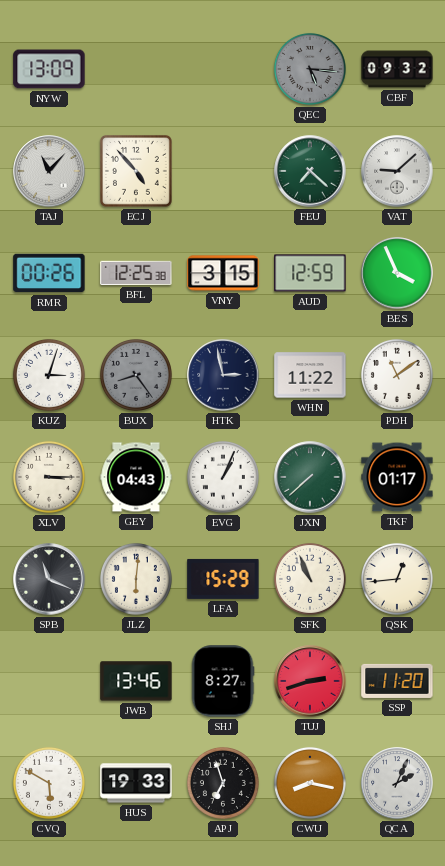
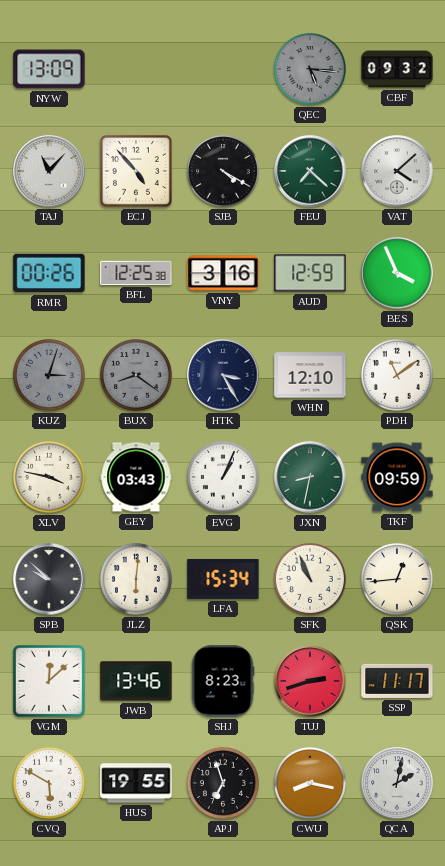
SJB: none -> 4:20
VAT: 9:08 -> 4:08
VNY: 3:15 -> 3:16
KUZ dial: white -> grey
BUX: 8:24 -> 8:21
HTK: 2:58 -> 3:25
WHN: 11:22 -> 12:10
XLV: 3:15 -> 3:47
GEY: 04:43 -> 03:43
JXN: 7:38 -> 8:32
TKF: 01:17 -> 09:59
SPB: 11:19 -> 9:52
LFA: 15:29 -> 15:34
VGM: none -> 12:08
SHJ: 8:27 -> 8:23
SSP: 11:20 -> 11:17
HUS: 19:33 -> 19:55
QCA: 2:04 -> 2:02
